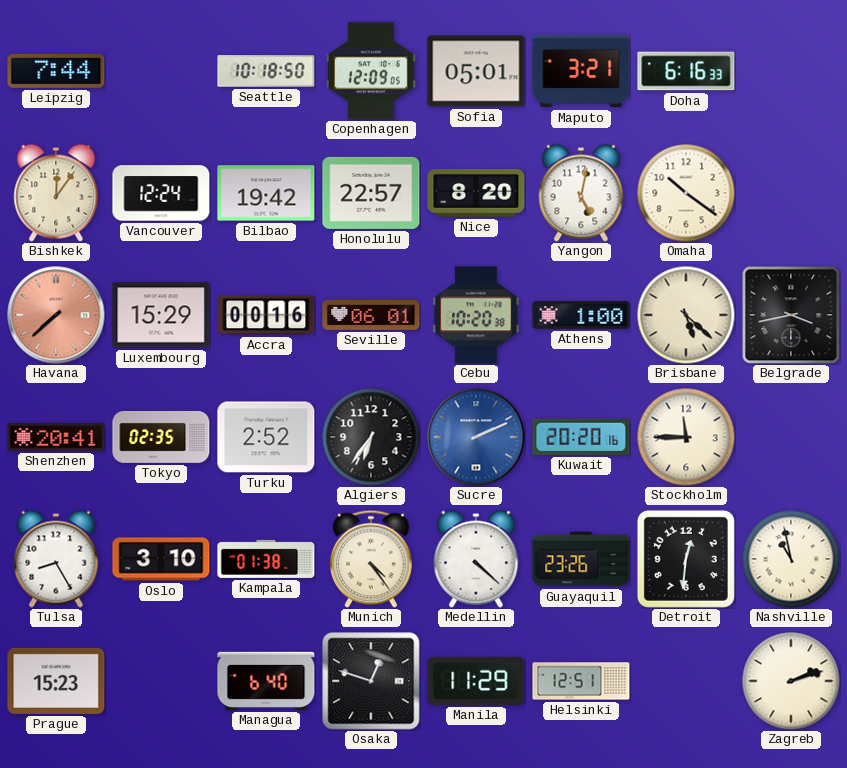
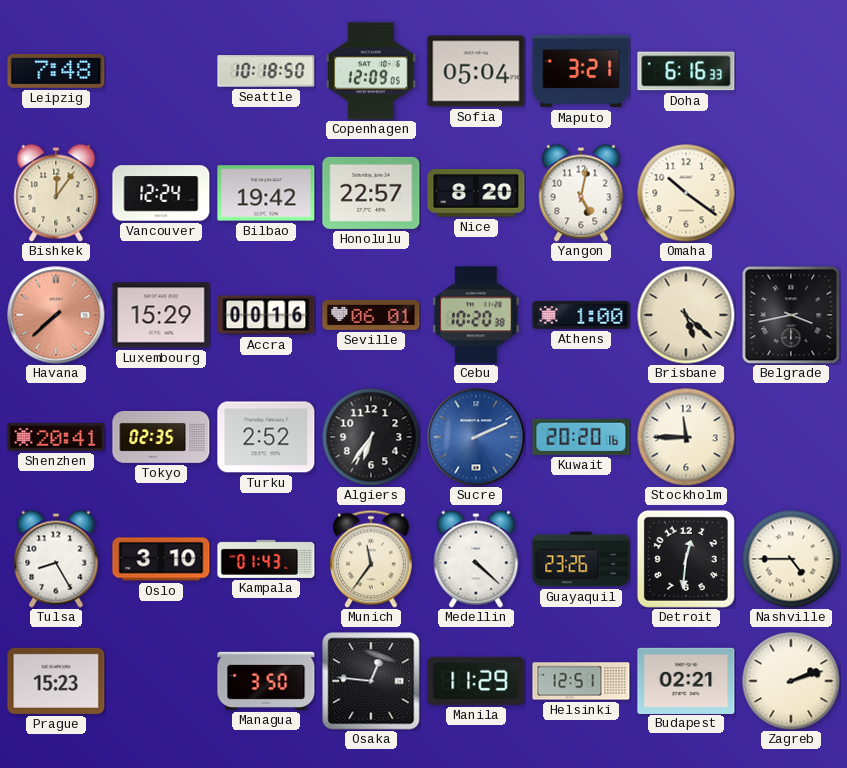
Leipzig: 7:44 -> 7:48
Sofia: 05:01 -> 05:04
Kampala: 01:38 -> 01:43
Munich: 4:24 -> 11:36
Nashville: 10:58 -> 4:45
Managua: 6:40 -> 3:50
Osaka: 12:48 -> 12:46
Budapest: none -> 02:21
